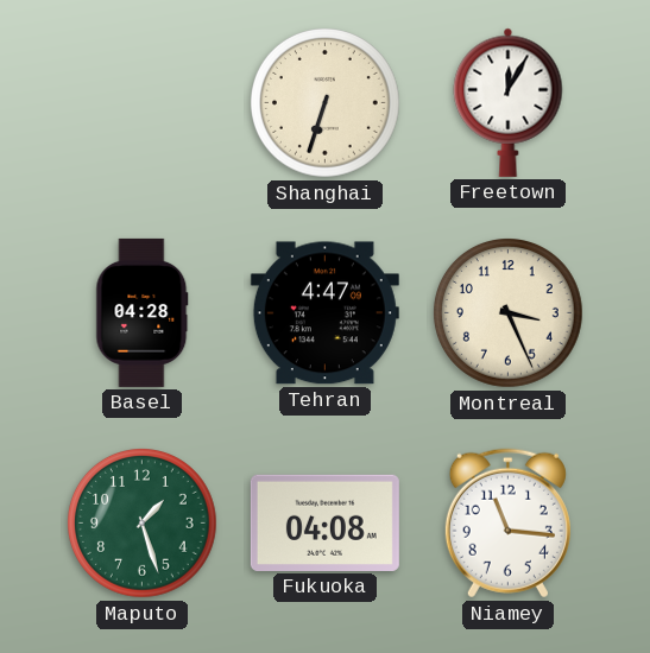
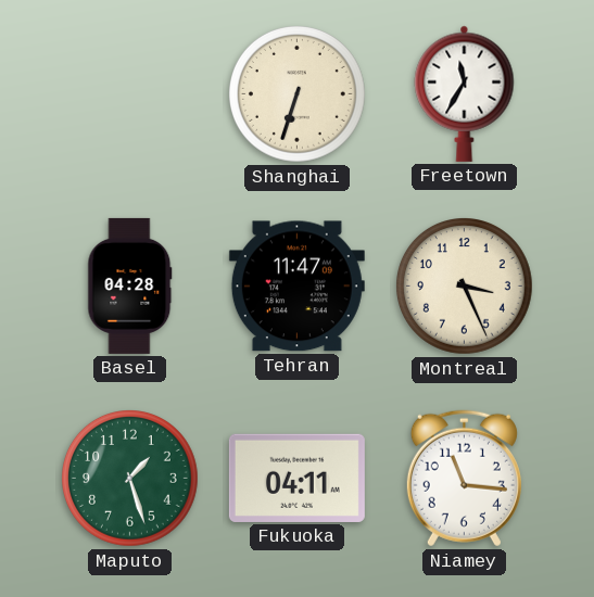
Freetown: 12:05 -> 11:35
Tehran: 4:47 -> 11:47
Fukuoka: 04:08 -> 04:11
